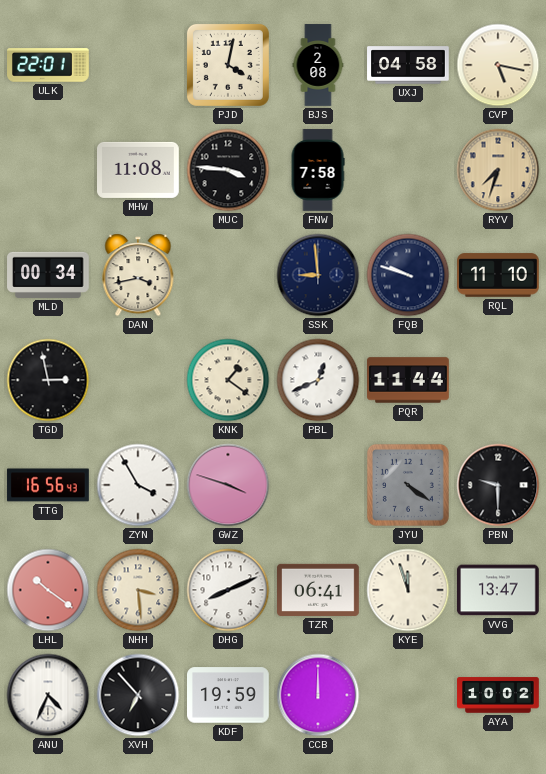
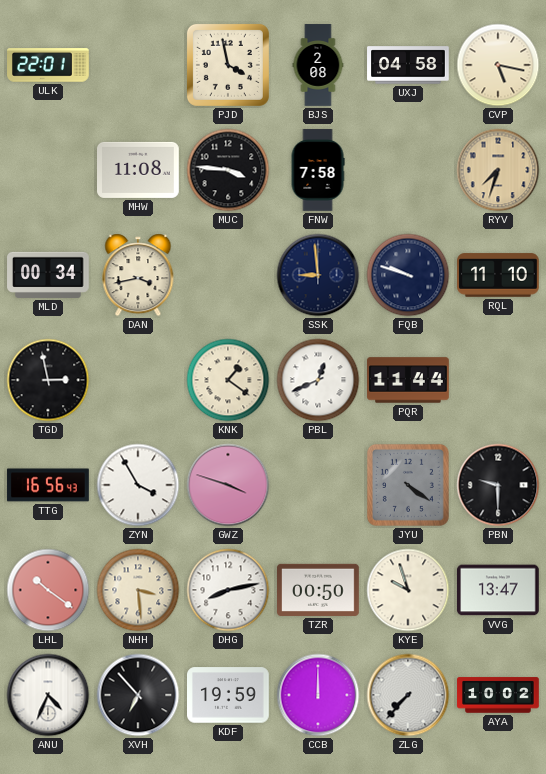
PJD: 4:02 -> 3:58
DHG: 8:11 -> 8:13
TZR: 06:41 -> 00:50
KYE: 11:57 -> 9:57
ZLG: none -> 7:37
